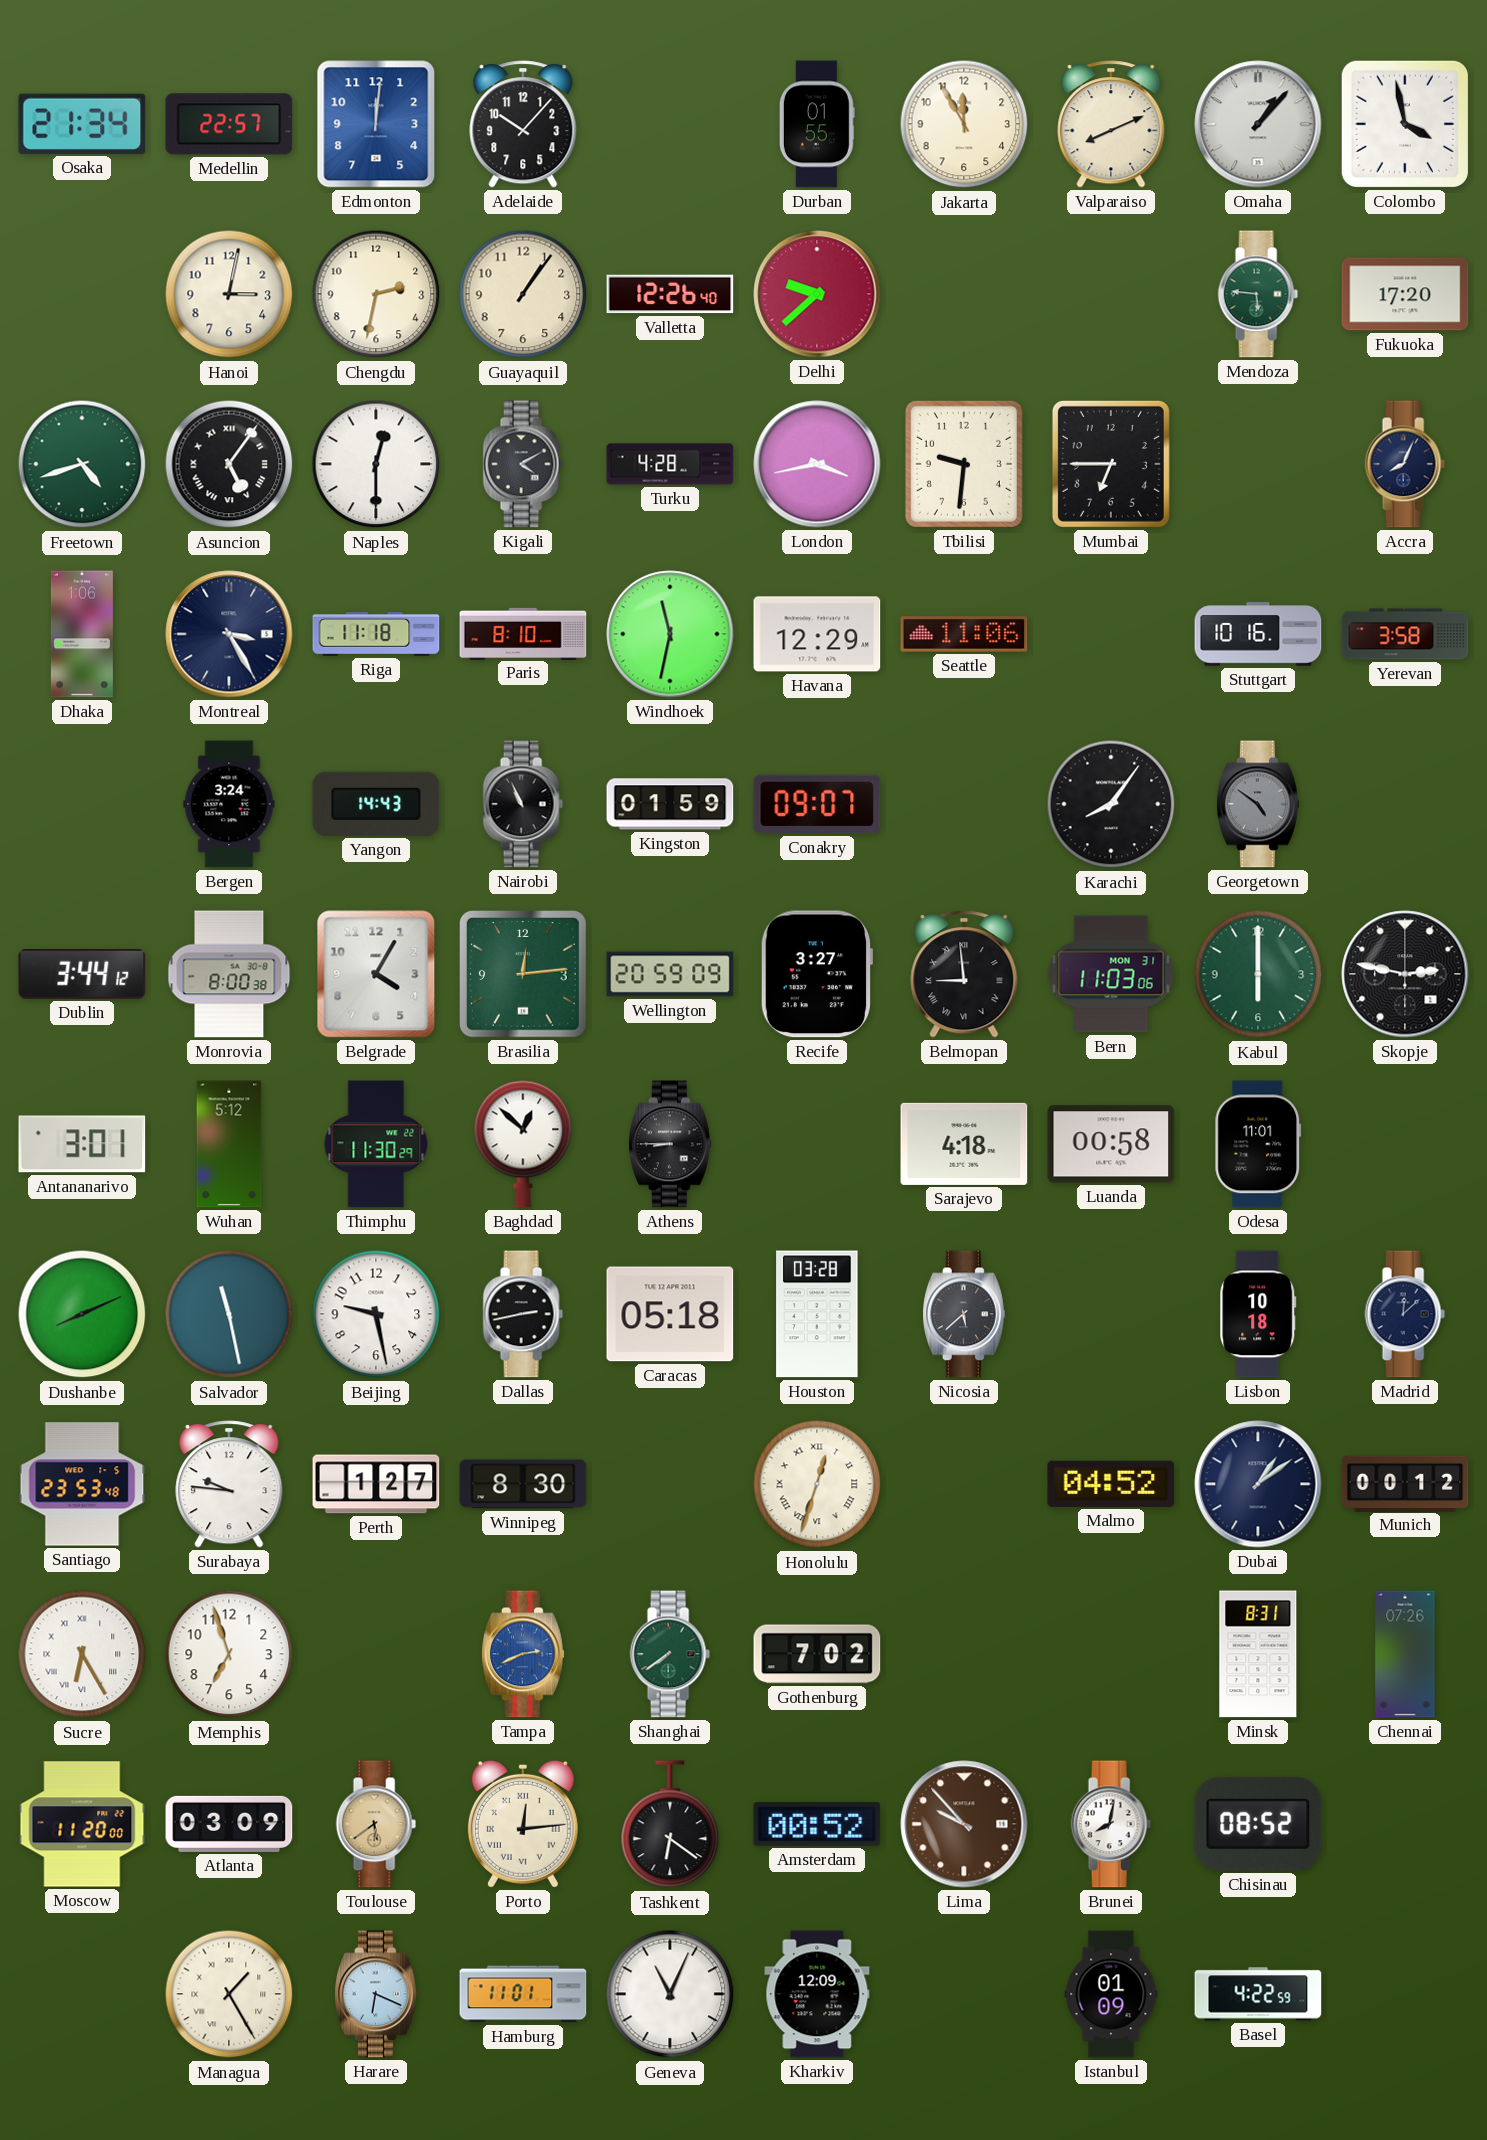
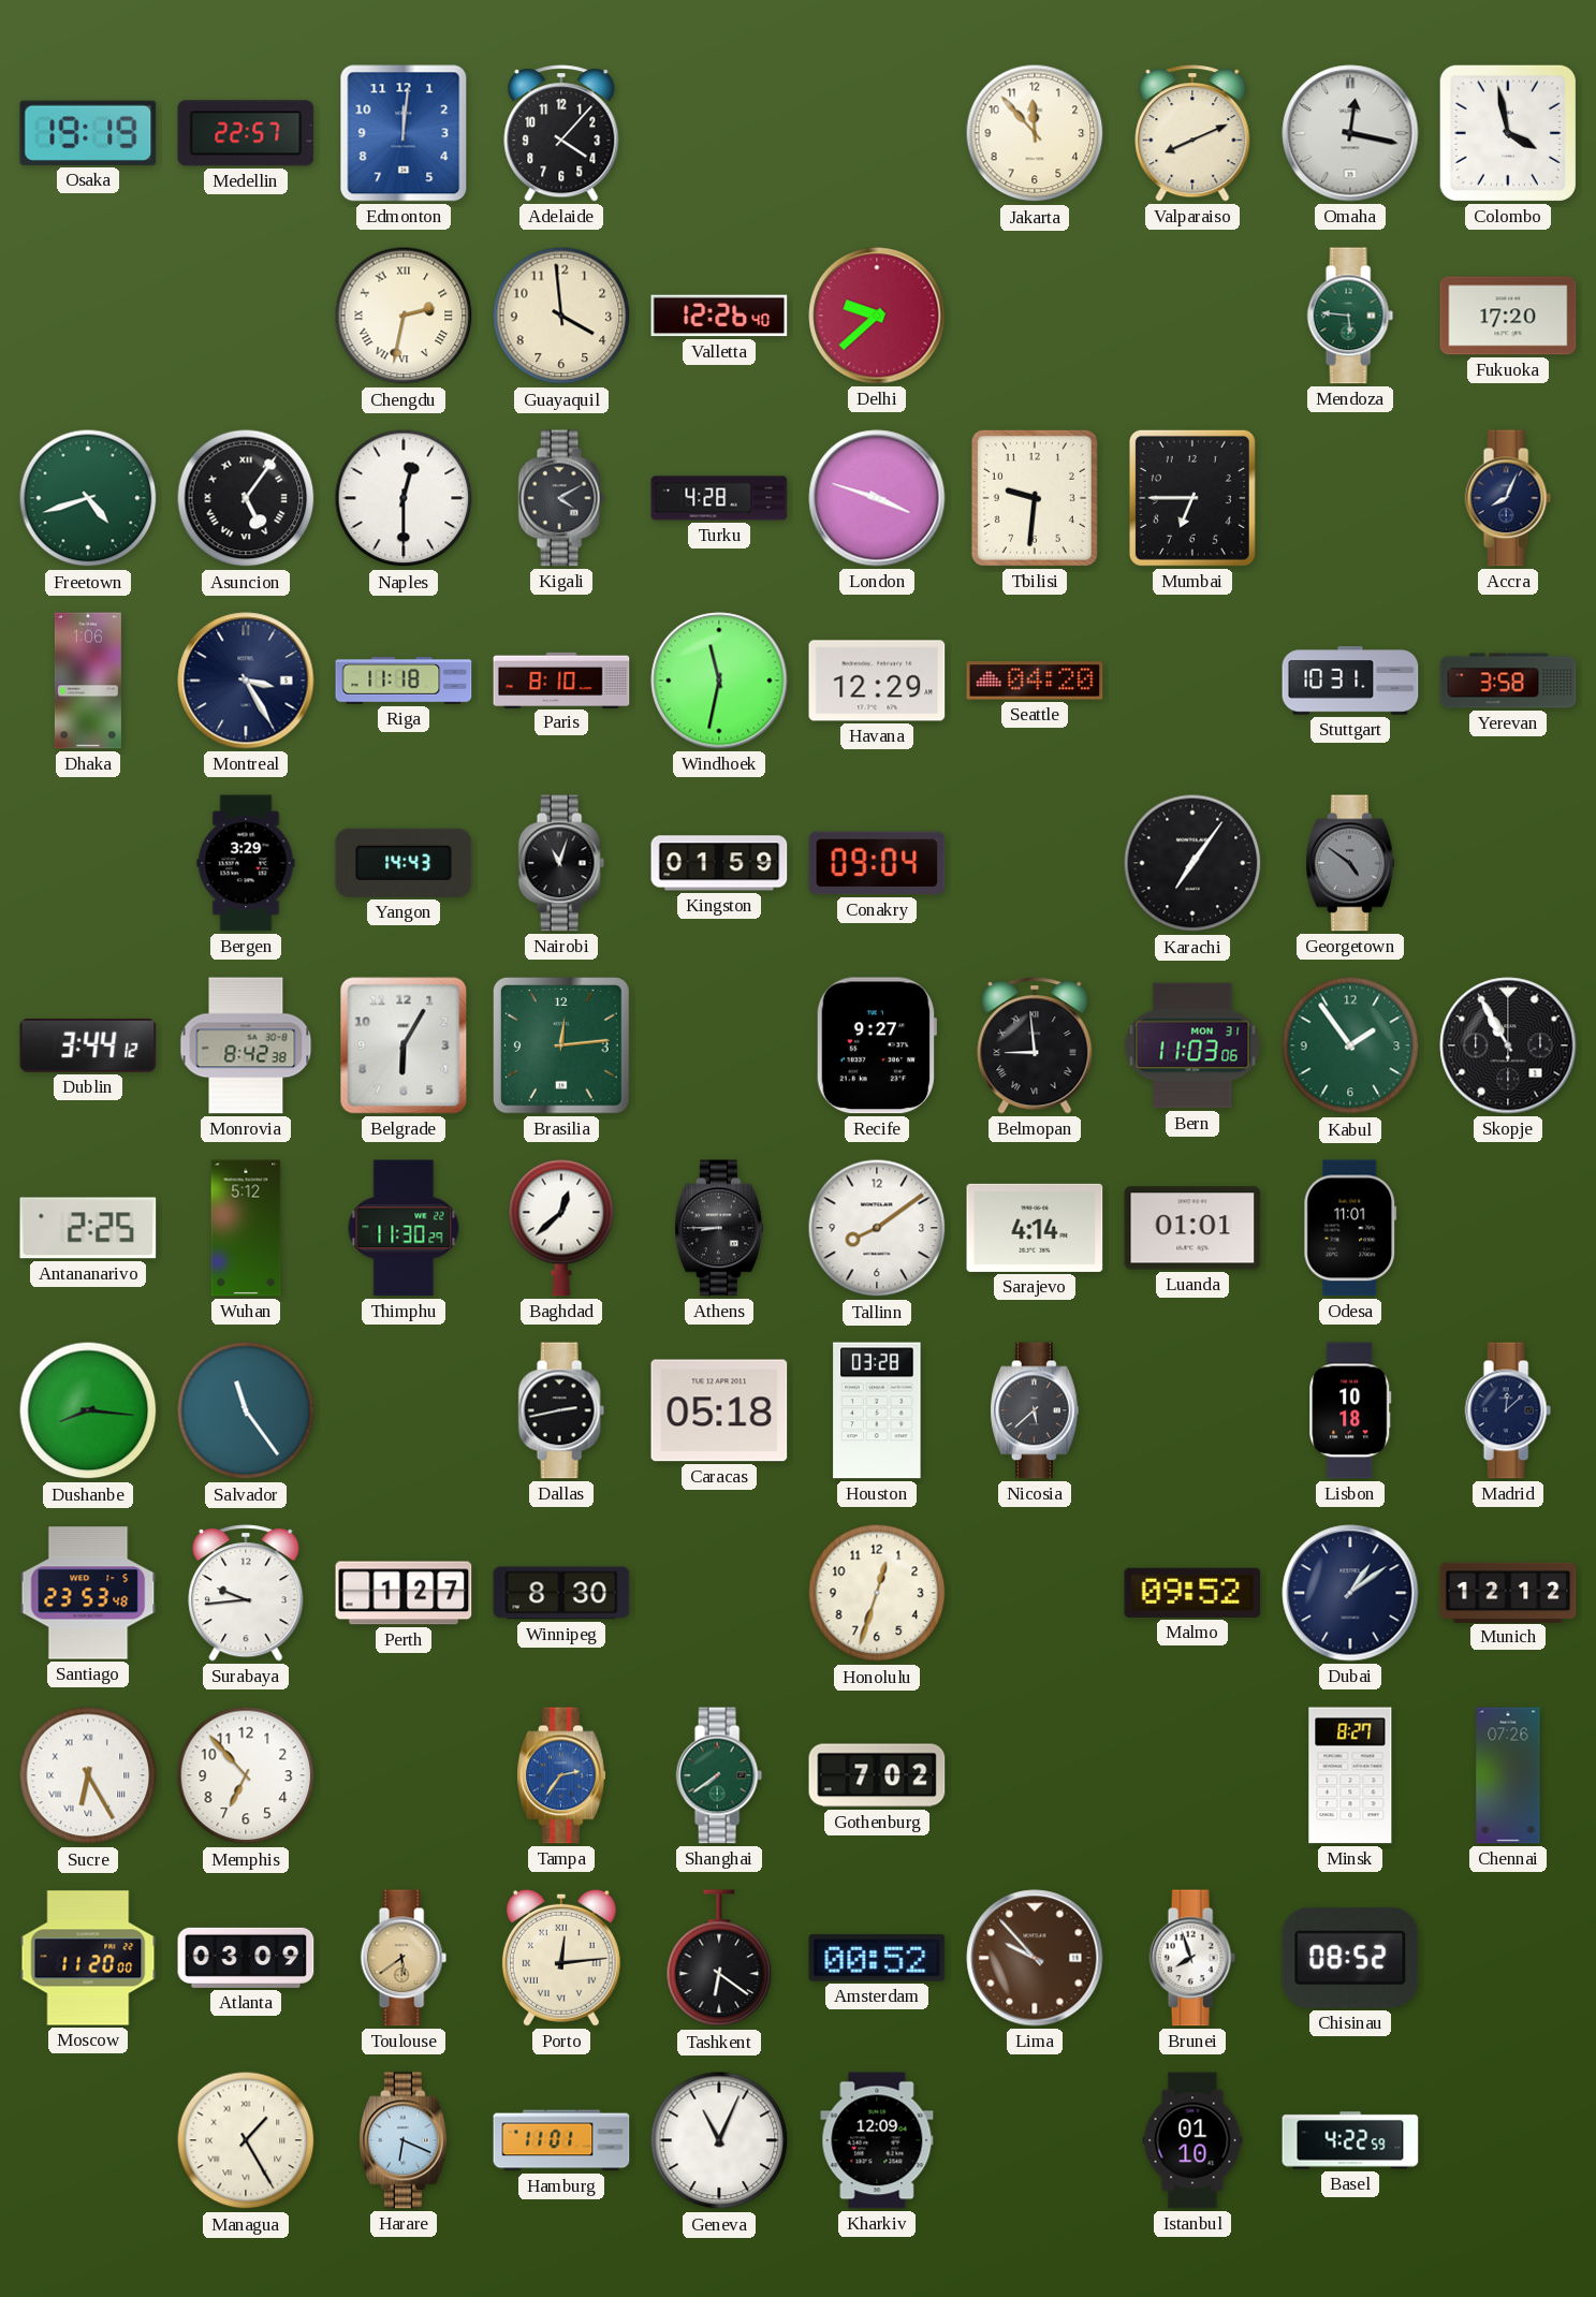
Osaka: 21:34 -> 19:19
Adelaide: 10:07 -> 4:07
Durban: 01:55 -> none
Jakarta: 11:55 -> 11:53
Omaha: 1:07 -> 12:17
Hanoi: 3:02 -> none
Chengdu numerals: Arabic -> Roman
Guayaquil: 1:06 -> 3:59
London: 3:43 -> 3:48
Seattle: 11:06 -> 04:20
Stuttgart: 10:16 -> 10:31
Bergen: 3:24 -> 3:29
Nairobi: 10:56 -> 11:03
Conakry: 09:07 -> 09:04
Karachi: 8:06 -> 7:06
Monrovia: 8:00 -> 8:42
Belgrade: 4:05 -> 6:05
Wellington: 20:59 -> none
Recife: 3:27 -> 9:27
Kabul: 6:00 -> 1:54
Skopje: 2:47 -> 10:55
Antananarivo: 3:01 -> 2:25
Baghdad: 12:52 -> 12:38
Tallinn: none -> 8:09
Sarajevo: 4:18 -> 4:14
Luanda: 00:58 -> 01:01
Dushanbe: 8:11 -> 8:16
Salvador: 11:28 -> 11:24
Beijing: 9:28 -> none
Surabaya: 9:46 -> 9:44
Honolulu numerals: Roman -> Arabic
Malmo: 04:52 -> 09:52
Munich: 00:12 -> 12:12
Memphis: 6:57 -> 6:53
Tampa: 2:41 -> 2:36
Minsk: 8:31 -> 8:27
Brunei: 8:02 -> 7:57
Istanbul: 01:09 -> 01:10
